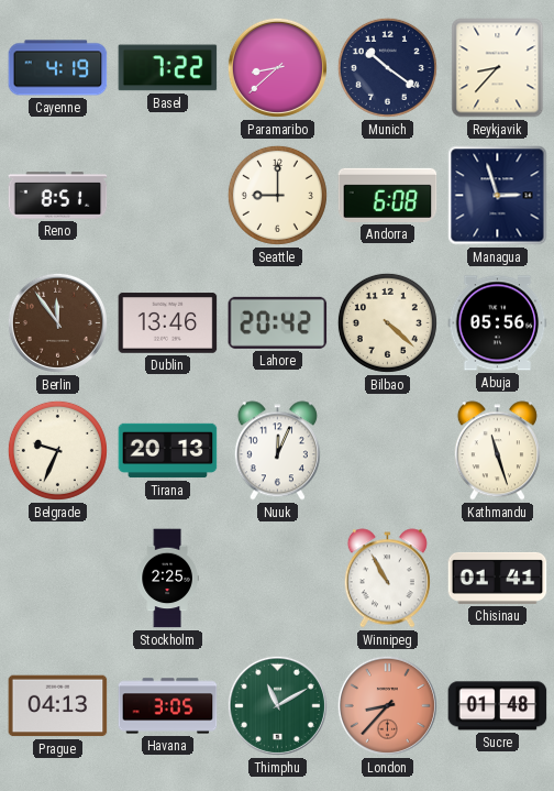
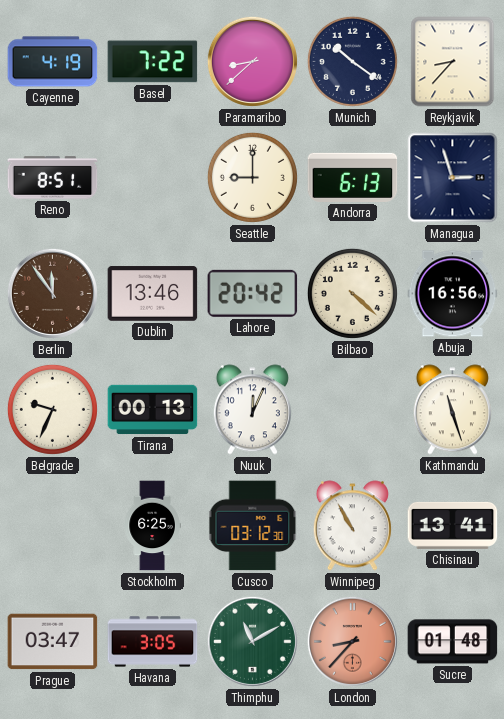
Andorra: 6:08 -> 6:13
Abuja: 05:56 -> 16:56
Tirana: 20:13 -> 00:13
Stockholm: 2:25 -> 6:25
Cusco: none -> 03:12
Chisinau: 01:41 -> 13:41
Prague: 04:13 -> 03:47
